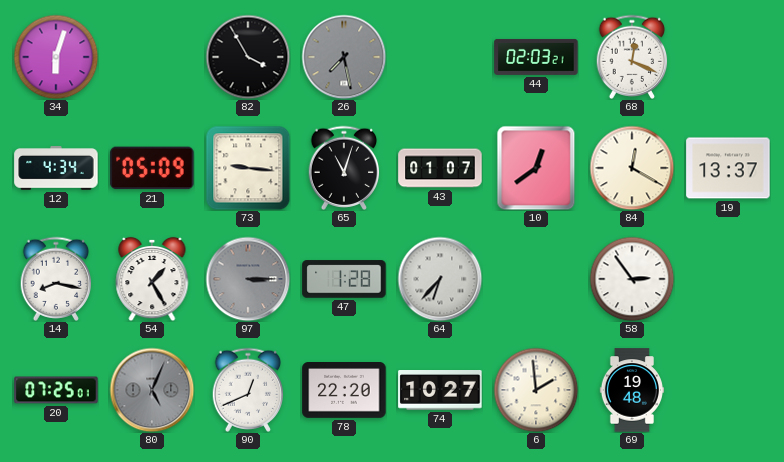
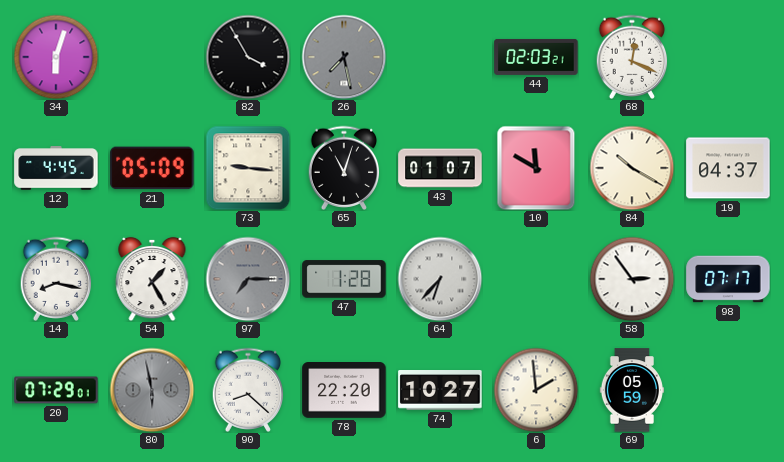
12: 4:34 -> 4:45
10: 12:39 -> 11:50
84: 12:20 -> 10:20
19: 13:37 -> 04:37
97: 3:15 -> 7:15
98: none -> 07:17
20: 07:25 -> 07:29
80: 5:04 -> 5:58
90: 12:41 -> 8:22
69: 19:48 -> 05:59
